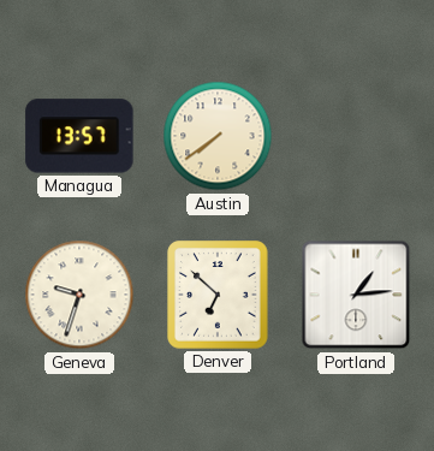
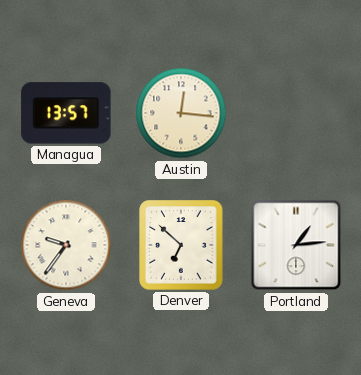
Austin: 7:39 -> 12:16
Geneva: 9:33 -> 9:36
